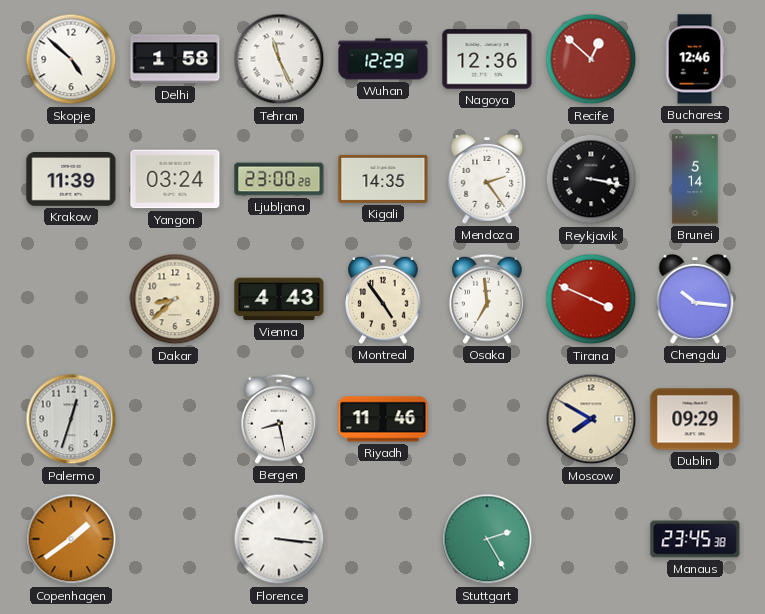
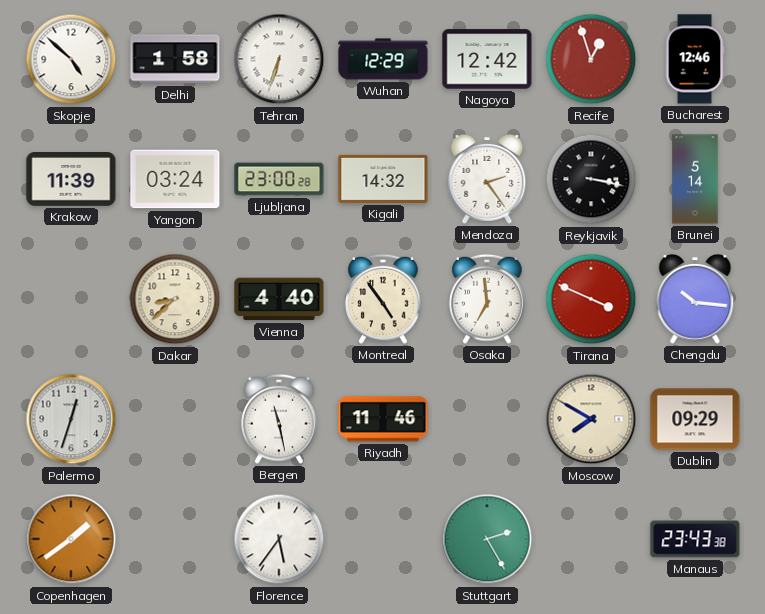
Tehran: 11:26 -> 6:33
Nagoya: 12:36 -> 12:42
Recife: 12:52 -> 12:57
Kigali: 14:35 -> 14:32
Vienna: 4:43 -> 4:40
Bergen: 8:28 -> 11:28
Florence: 3:16 -> 5:36
Manaus: 23:45 -> 23:43
